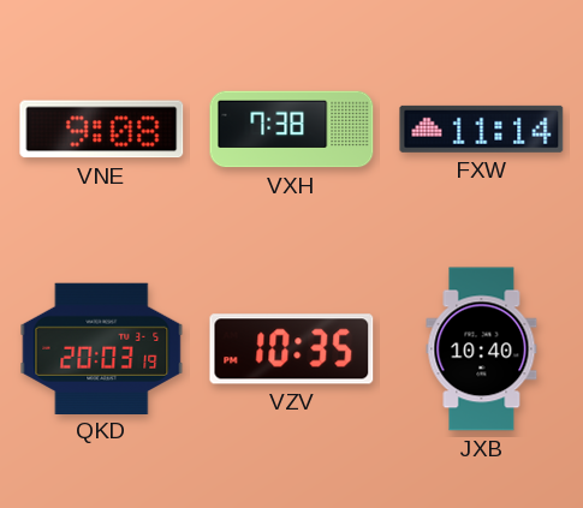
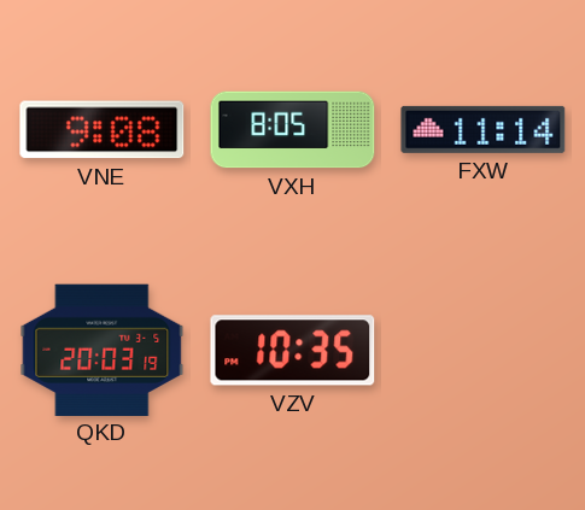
VXH: 7:38 -> 8:05
JXB: 10:40 -> none
